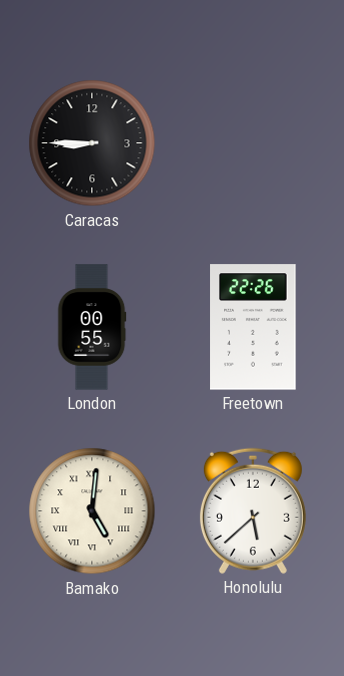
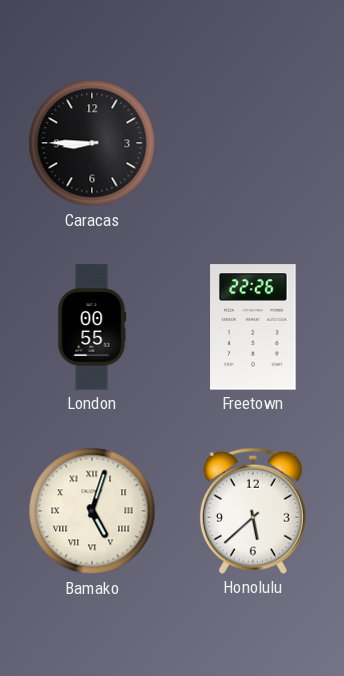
Bamako: 5:01 -> 5:03
